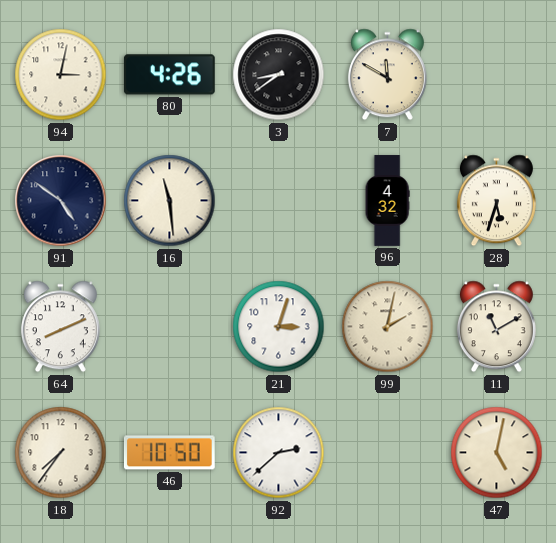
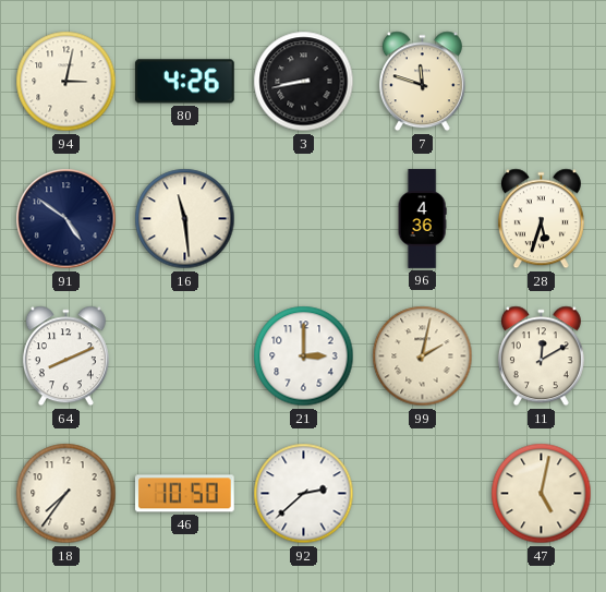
3: 8:39 -> 8:43
7: 11:50 -> 11:48
96: 4:32 -> 4:36
21: 3:03 -> 3:00
11: 11:10 -> 12:10
